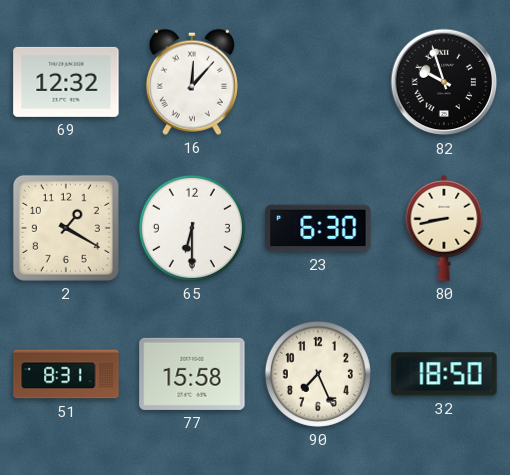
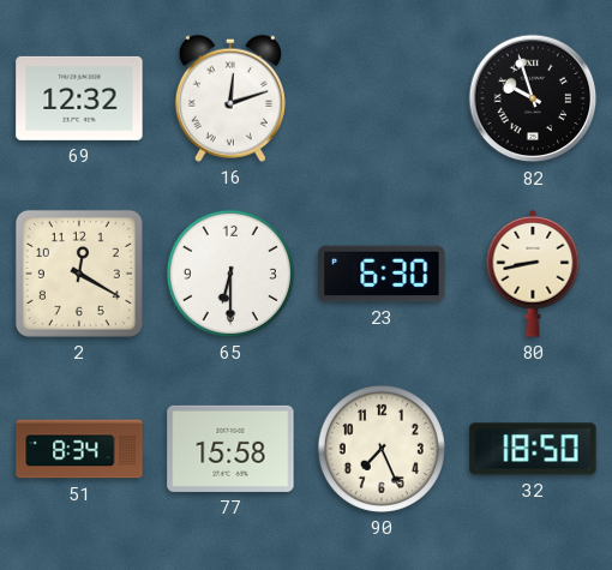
16: 12:07 -> 12:12
2: 1:20 -> 12:20
51: 8:31 -> 8:34
